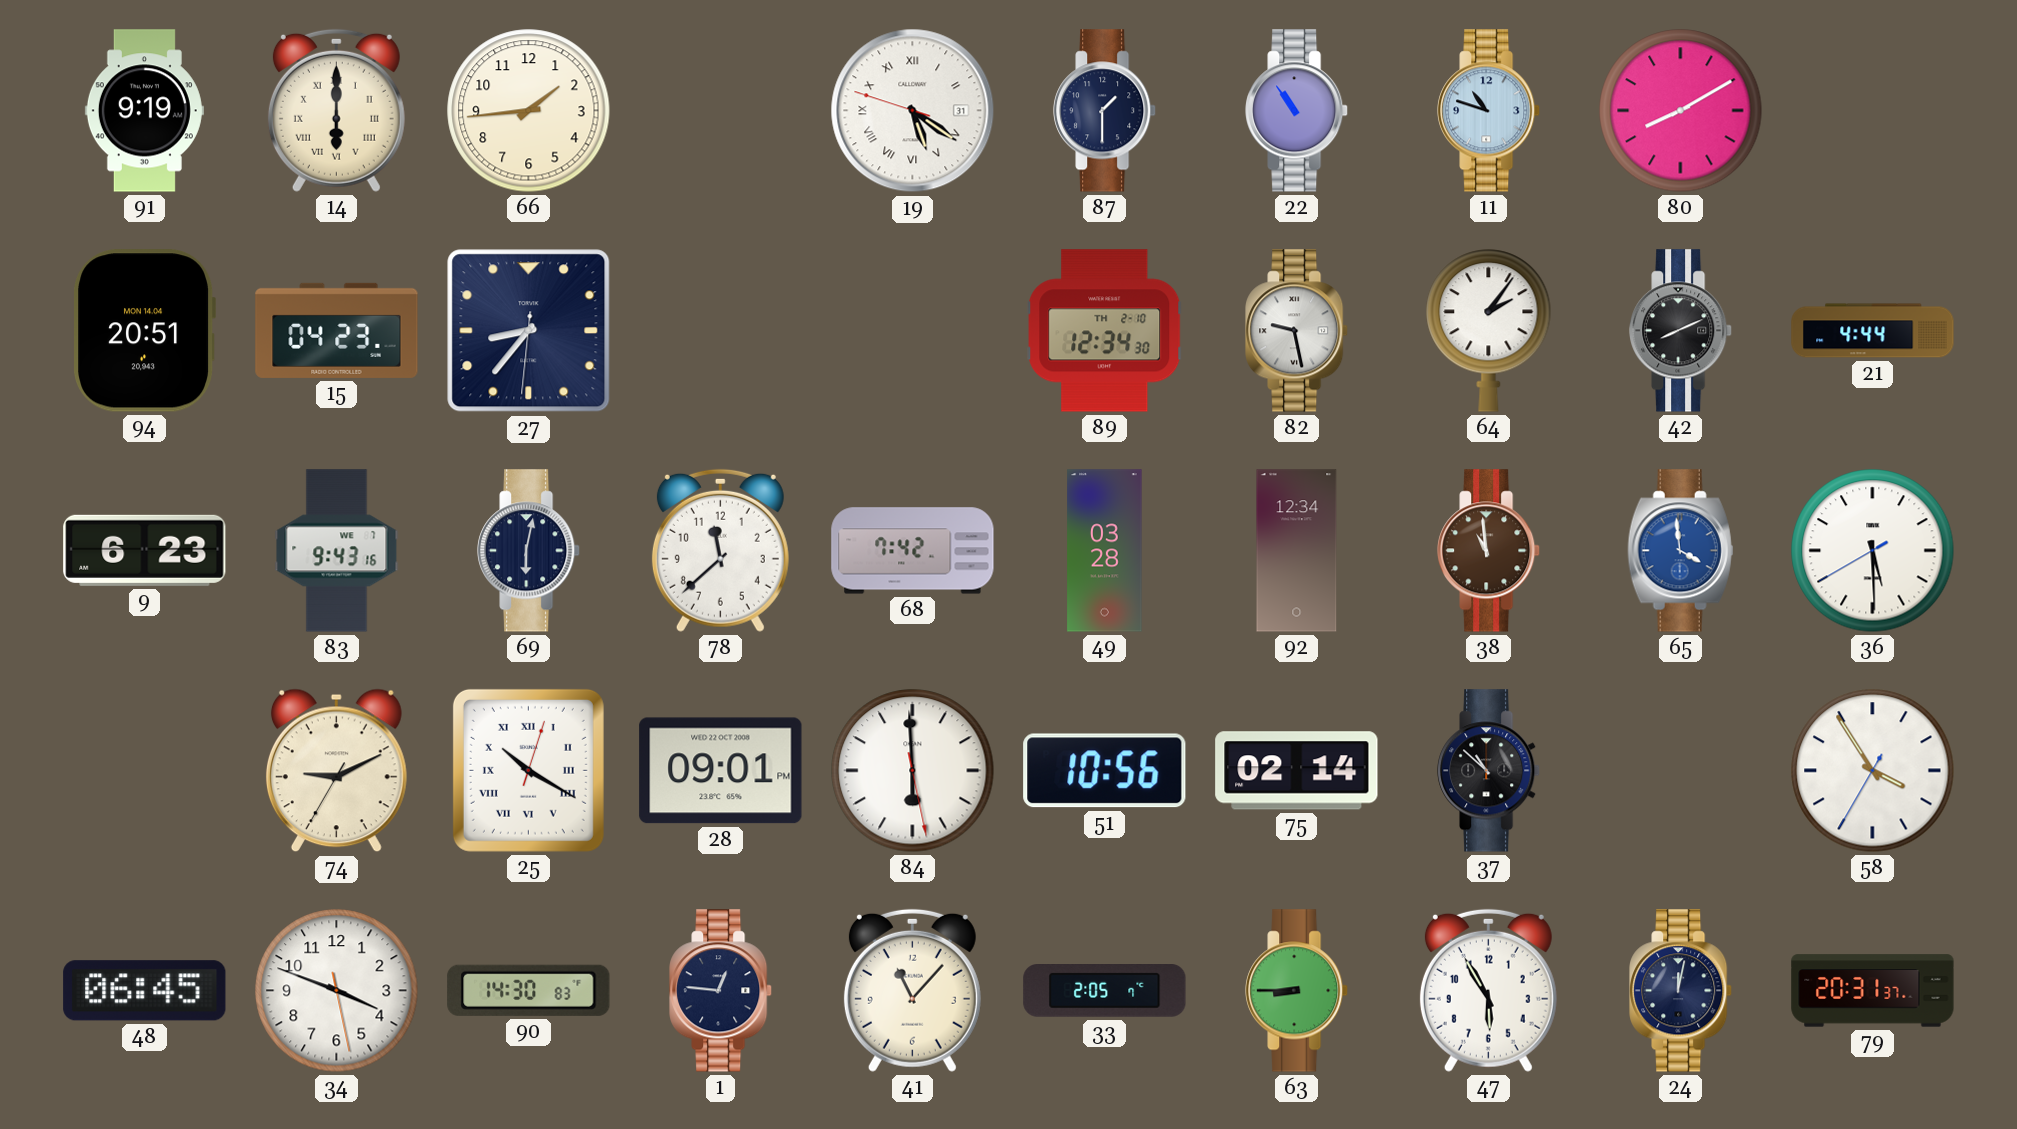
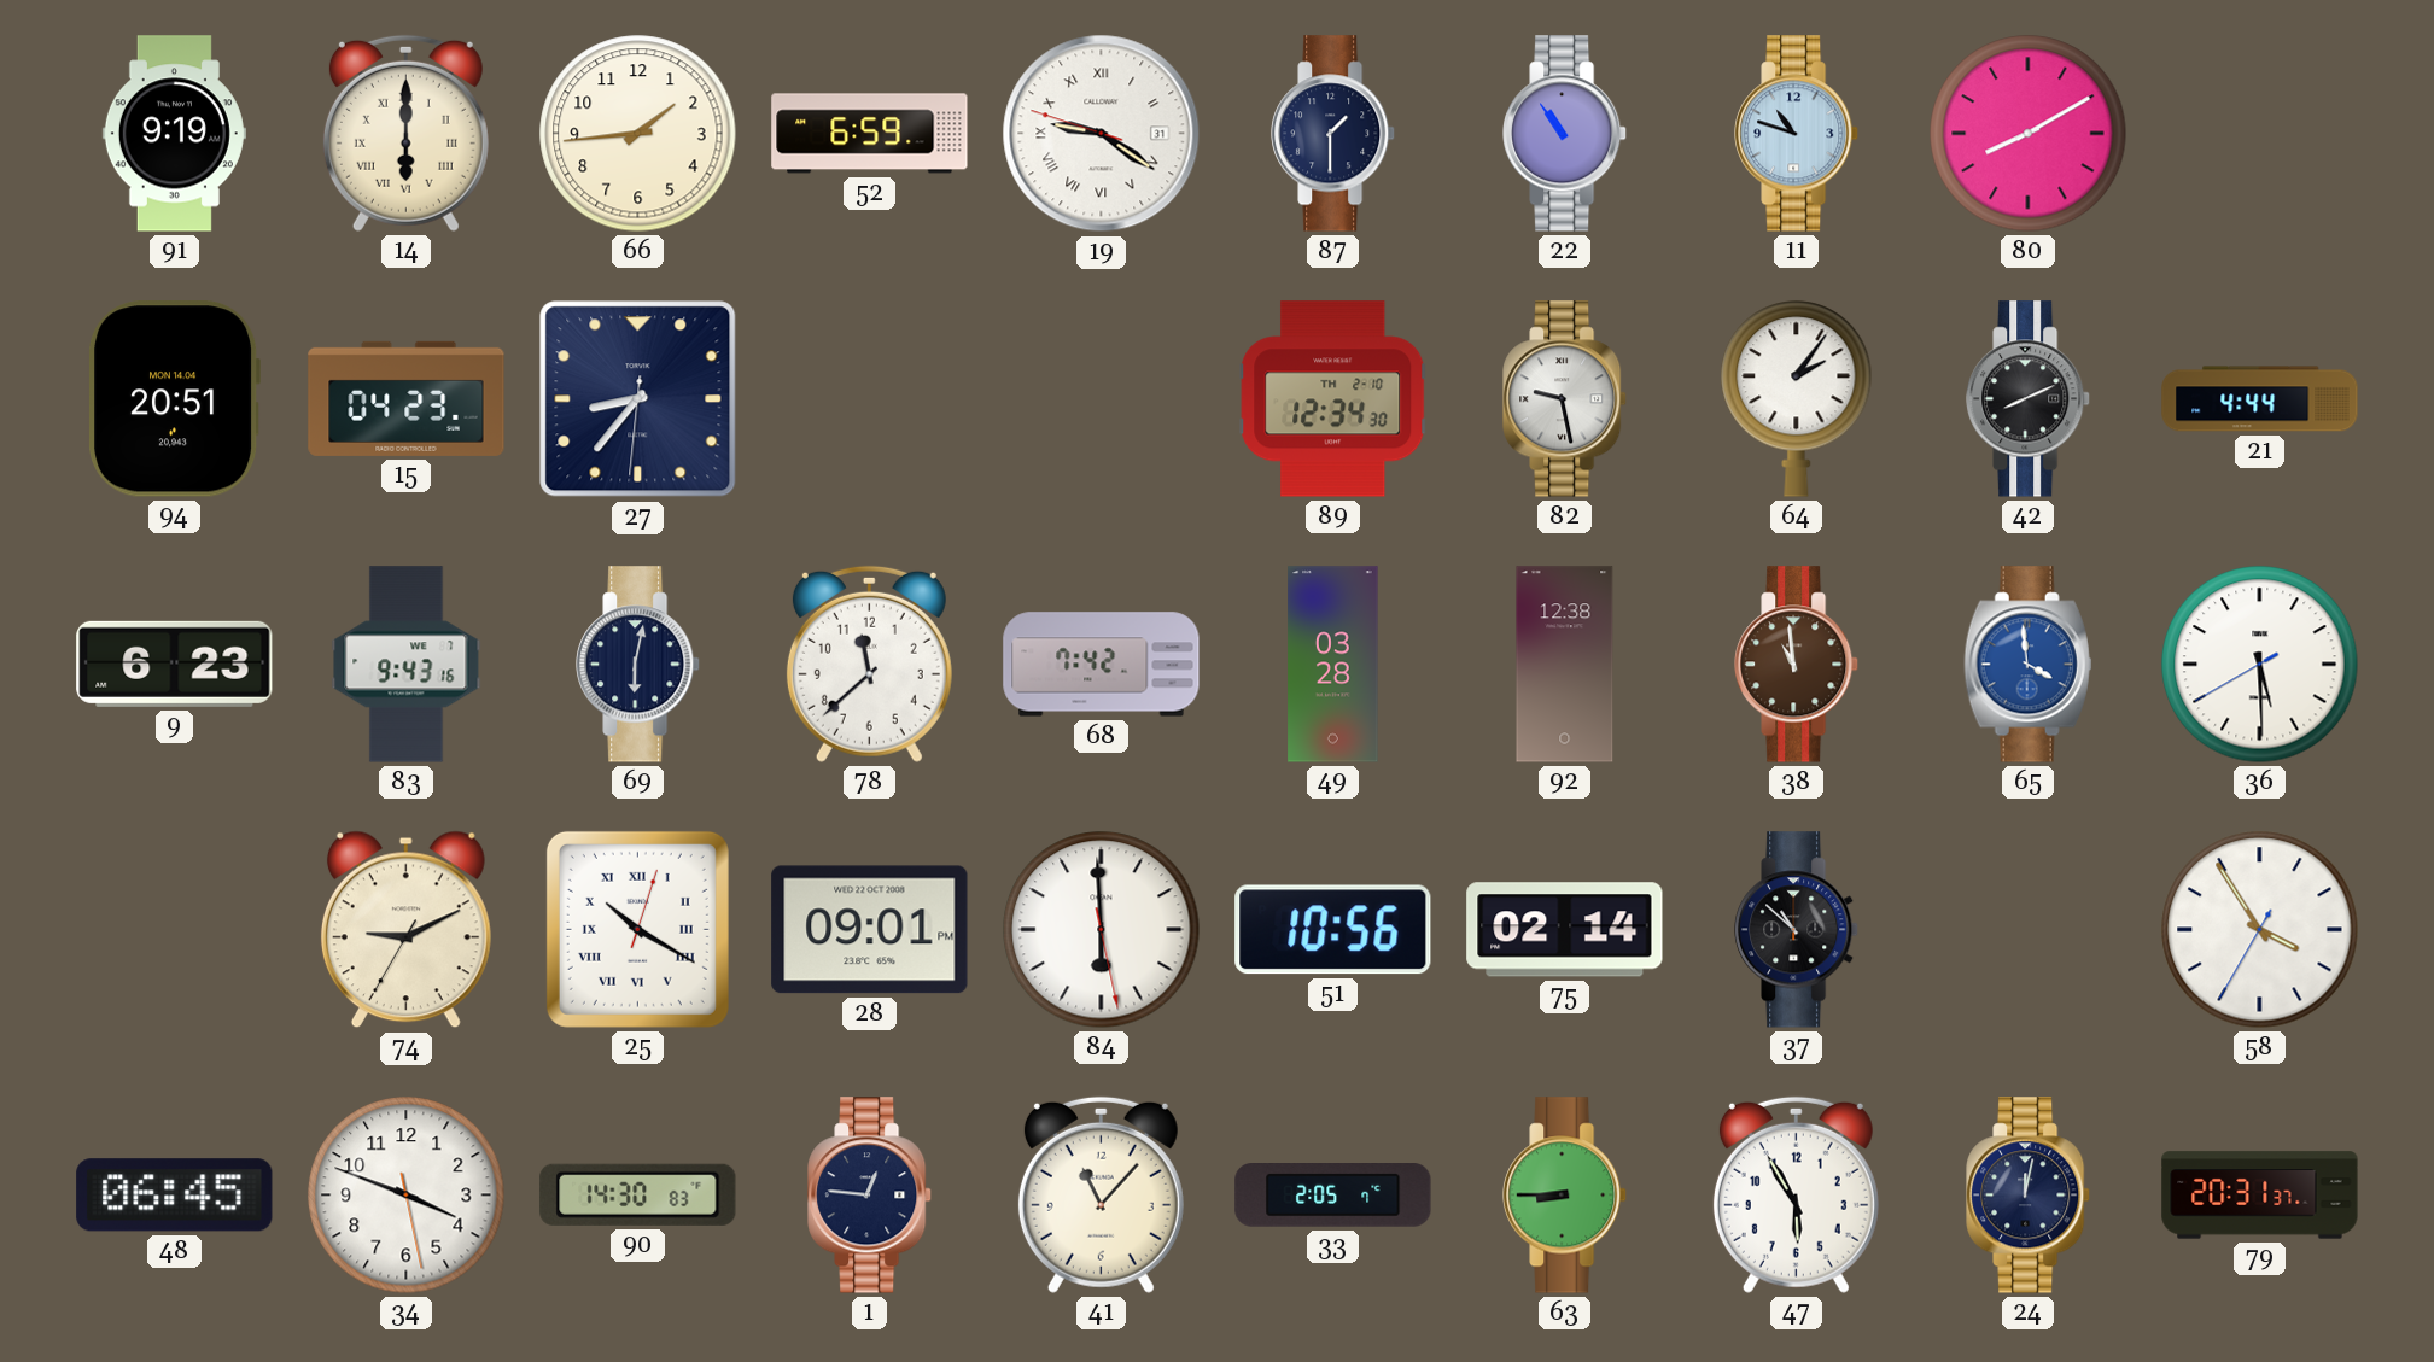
52: none -> 6:59
19: 5:20 -> 9:20
92: 12:34 -> 12:38
